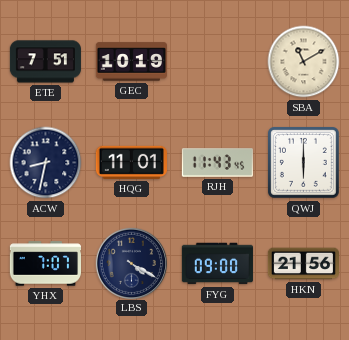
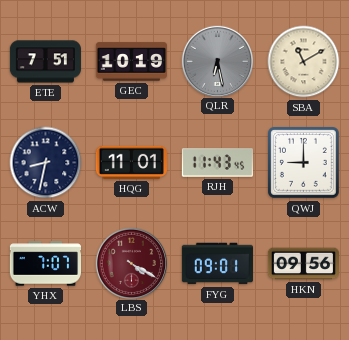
QLR: none -> 6:28
QWJ: 6:00 -> 9:00
LBS dial: navy -> burgundy
FYG: 09:00 -> 09:01
HKN: 21:56 -> 09:56
